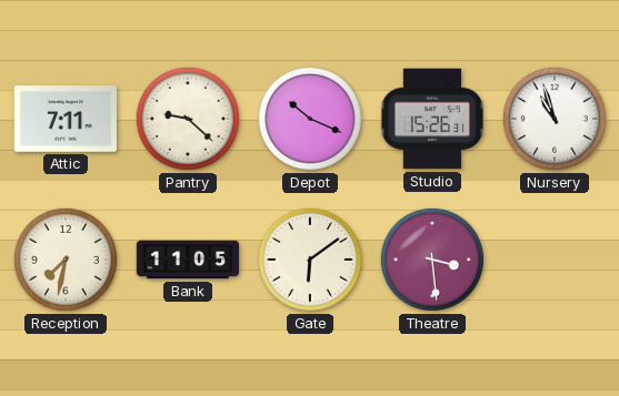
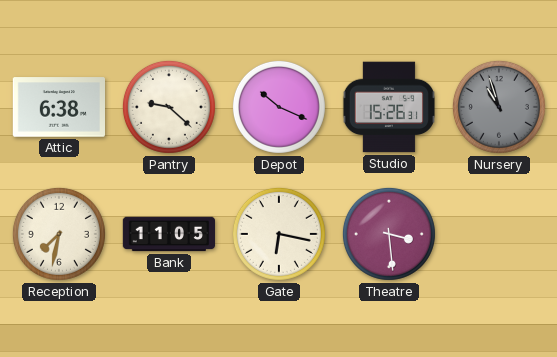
Attic: 7:11 -> 6:38
Nursery dial: white -> grey
Gate: 6:09 -> 6:17
